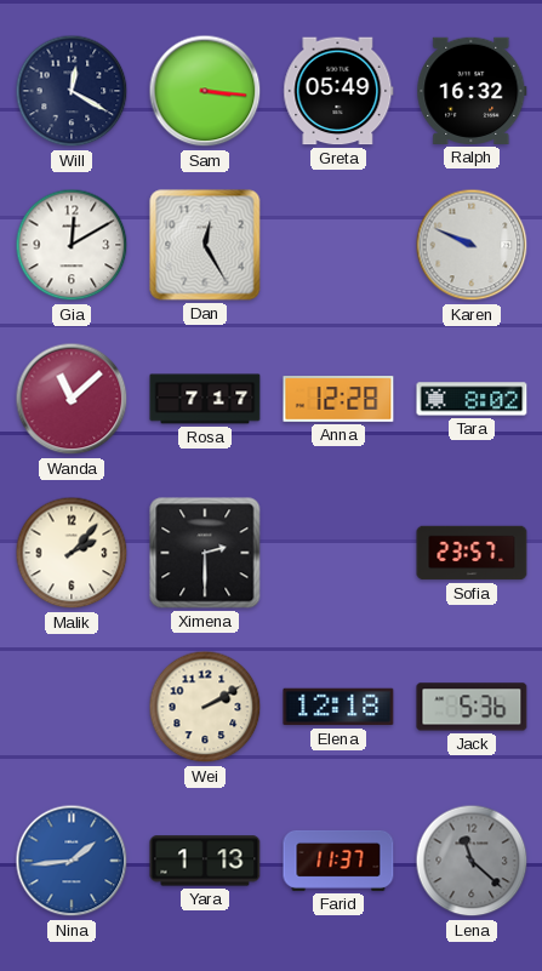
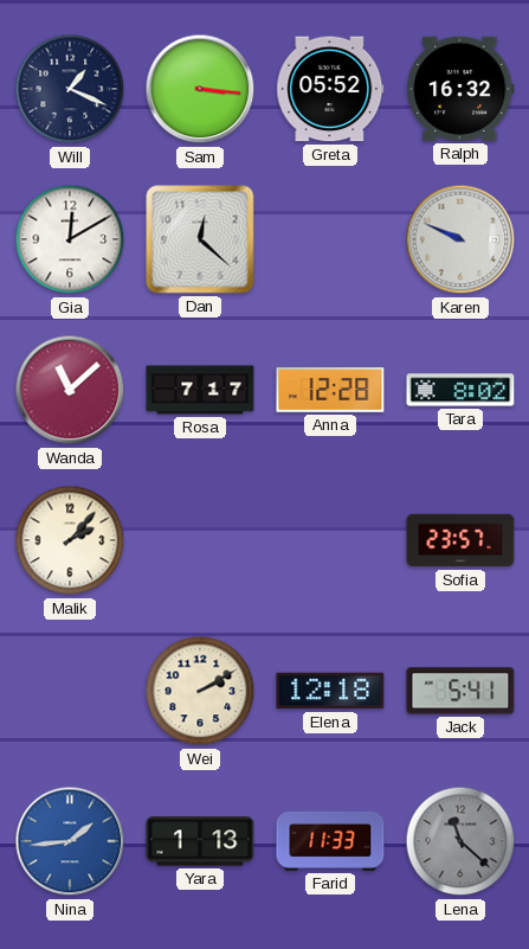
Will: 12:20 -> 1:19
Greta: 05:49 -> 05:52
Dan: 12:25 -> 12:22
Ximena: 2:30 -> none
Jack: 5:36 -> 5:41
Farid: 11:37 -> 11:33
